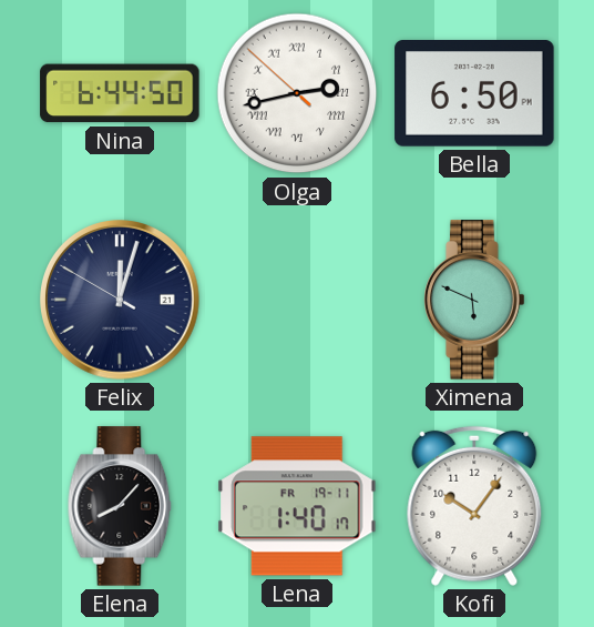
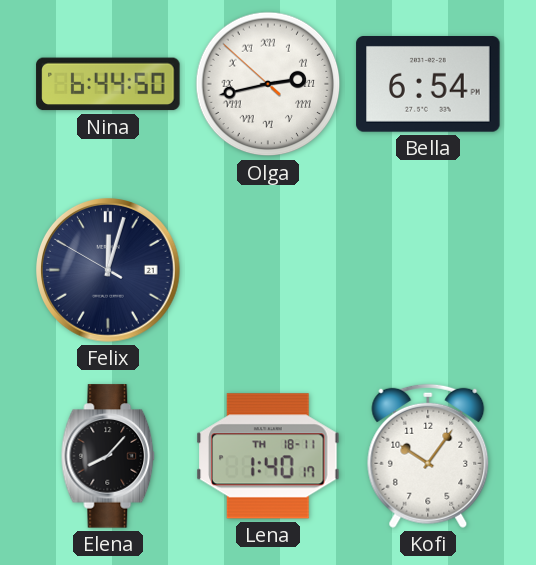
Bella: 6:50 -> 6:54
Ximena: 5:49 -> none
Lena date: FR 19-11 -> TH 18-11
